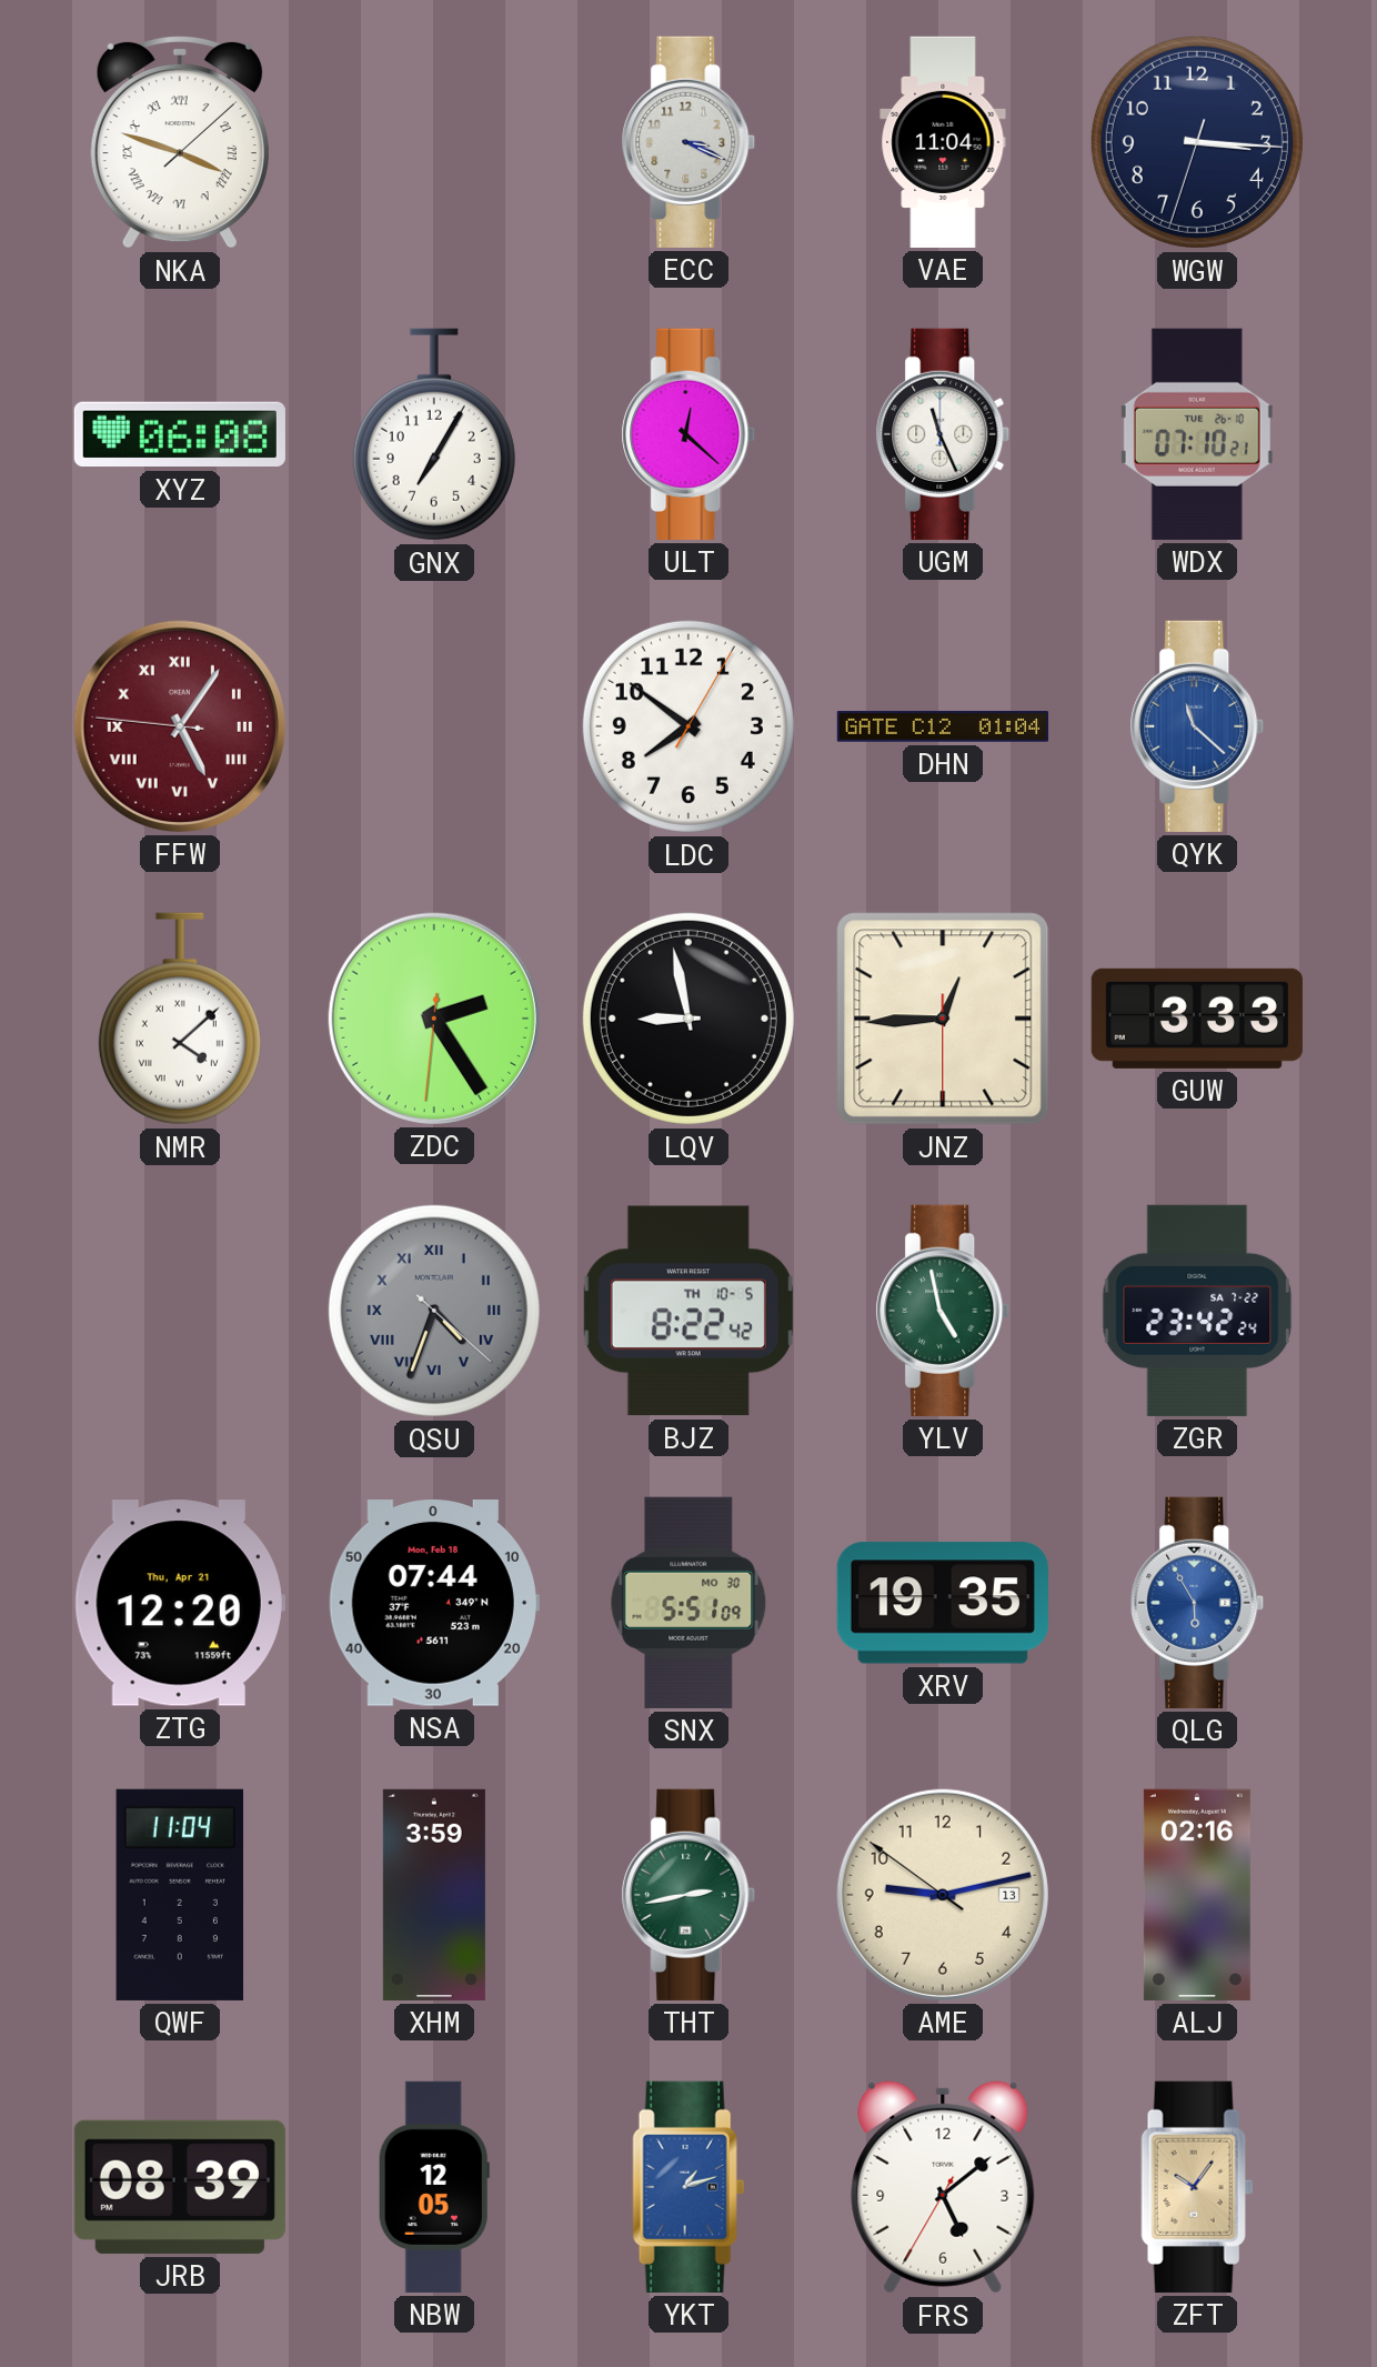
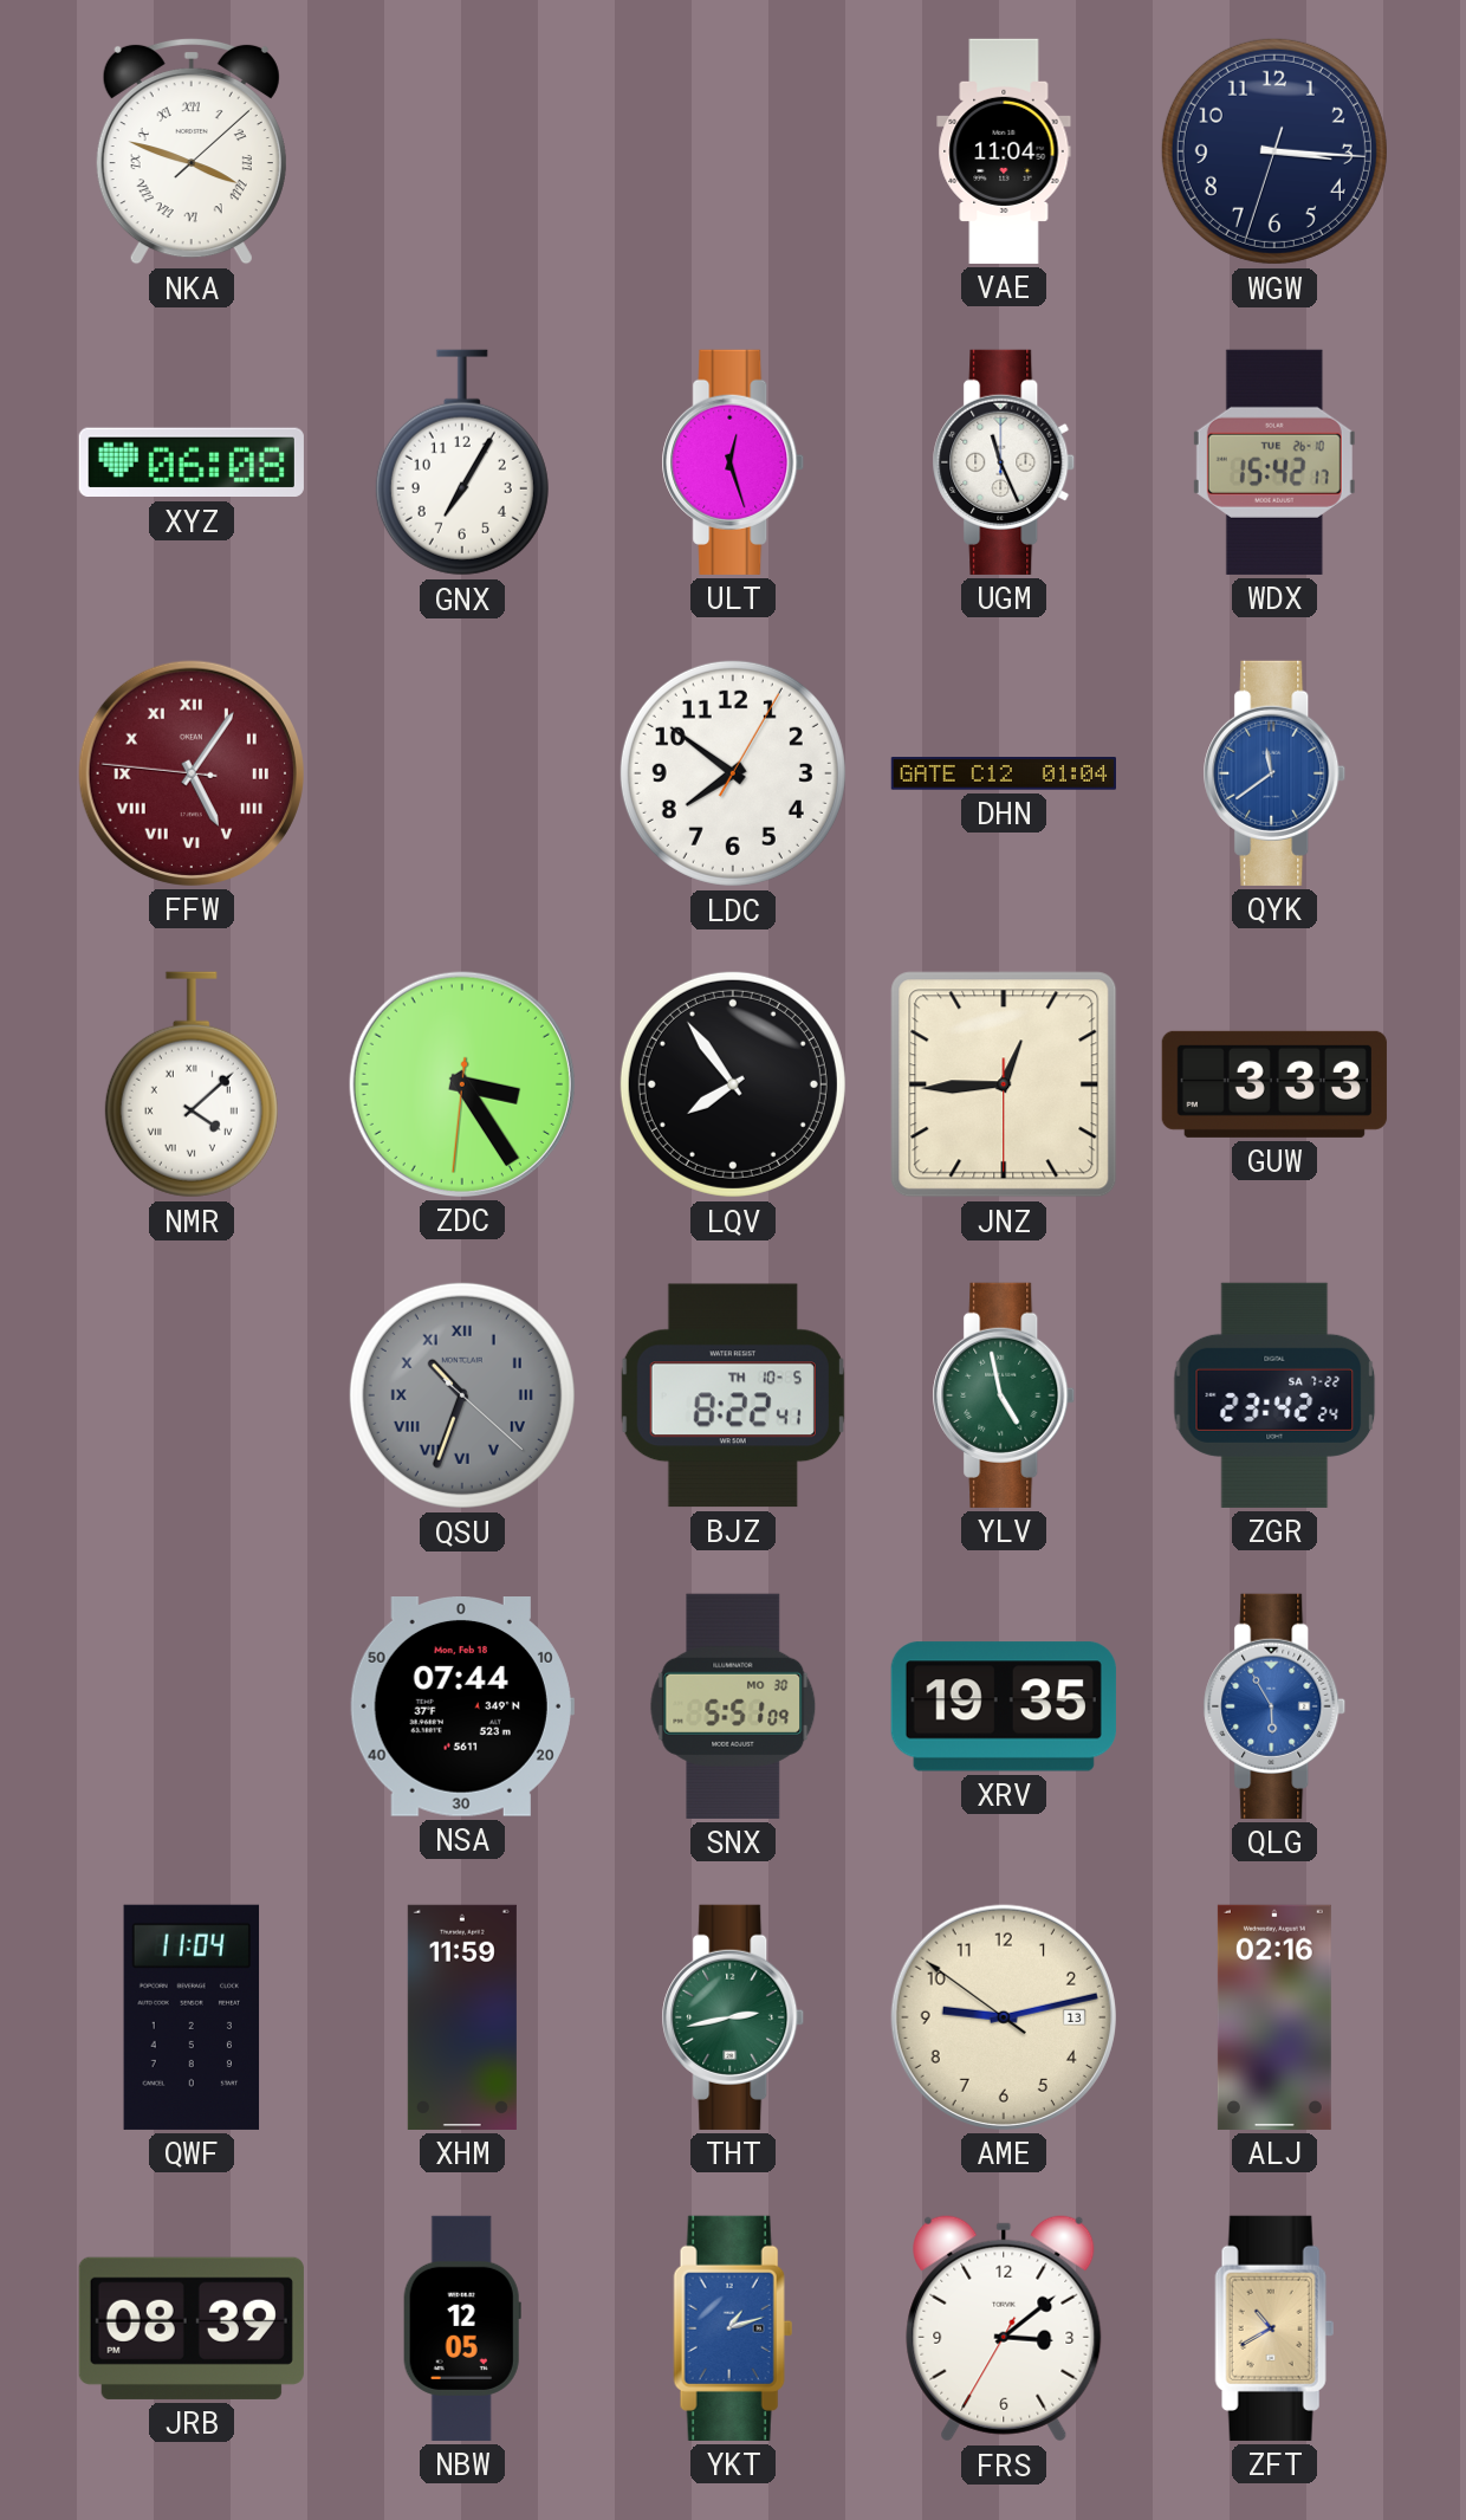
ECC: 3:19 -> none
ULT: 12:22 -> 12:27
WDX: 07:10 -> 15:42
QYK: 11:22 -> 11:39
ZDC: 2:24 -> 3:24
LQV: 8:58 -> 7:54
QSU: 4:33 -> 10:33
BJZ: 8:22:42 -> 8:22:41
ZTG: 12:20 -> none
XHM: 3:59 -> 11:59
FRS: 5:08 -> 3:08
ZFT: 10:06 -> 10:40
